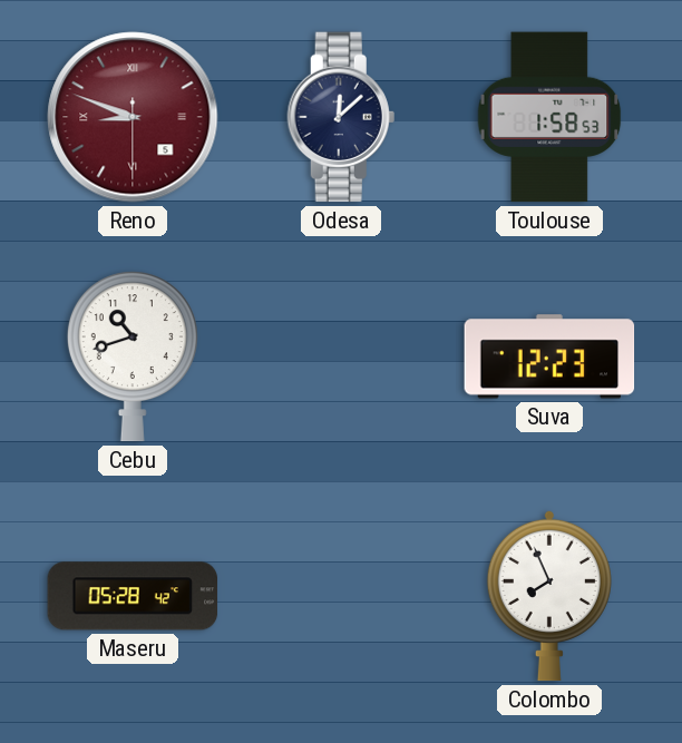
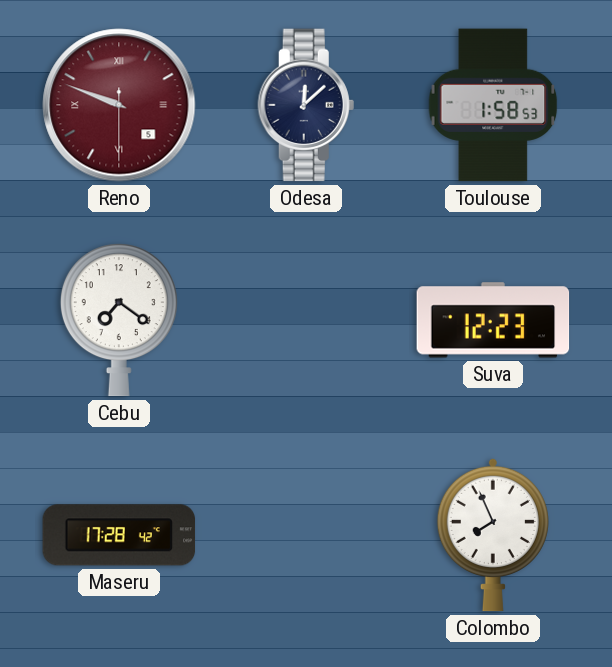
Reno: 8:48 -> 9:48
Cebu: 10:42 -> 7:21
Maseru: 05:28 -> 17:28
